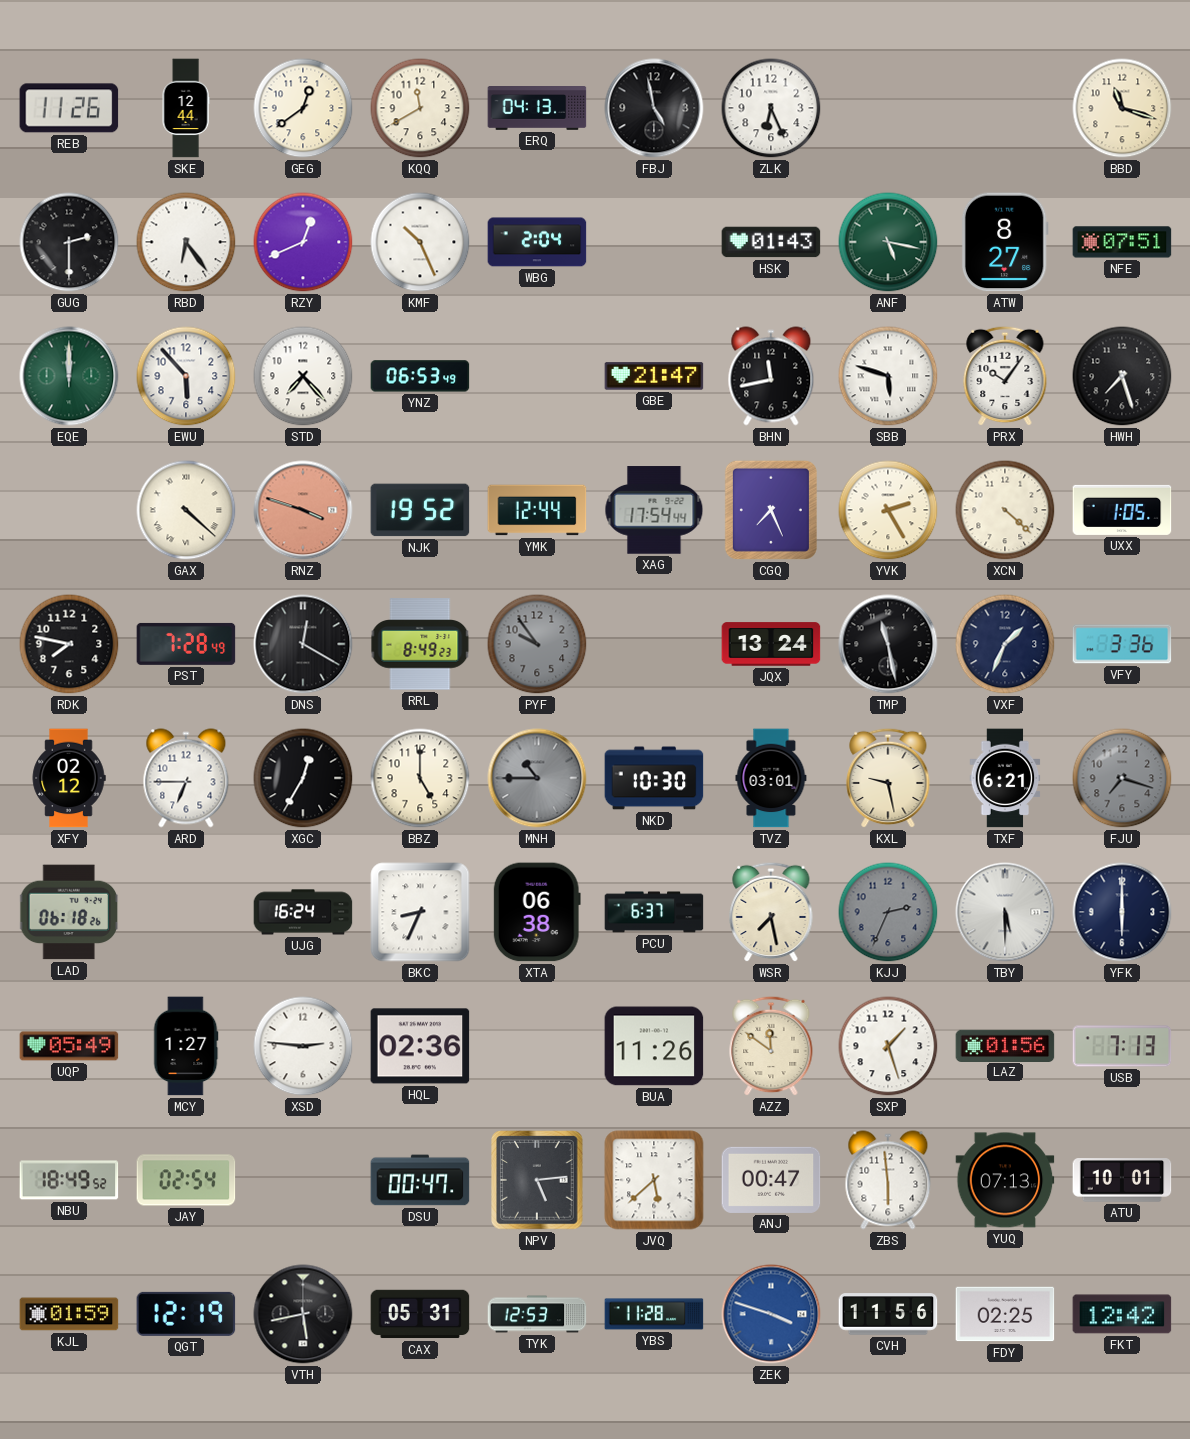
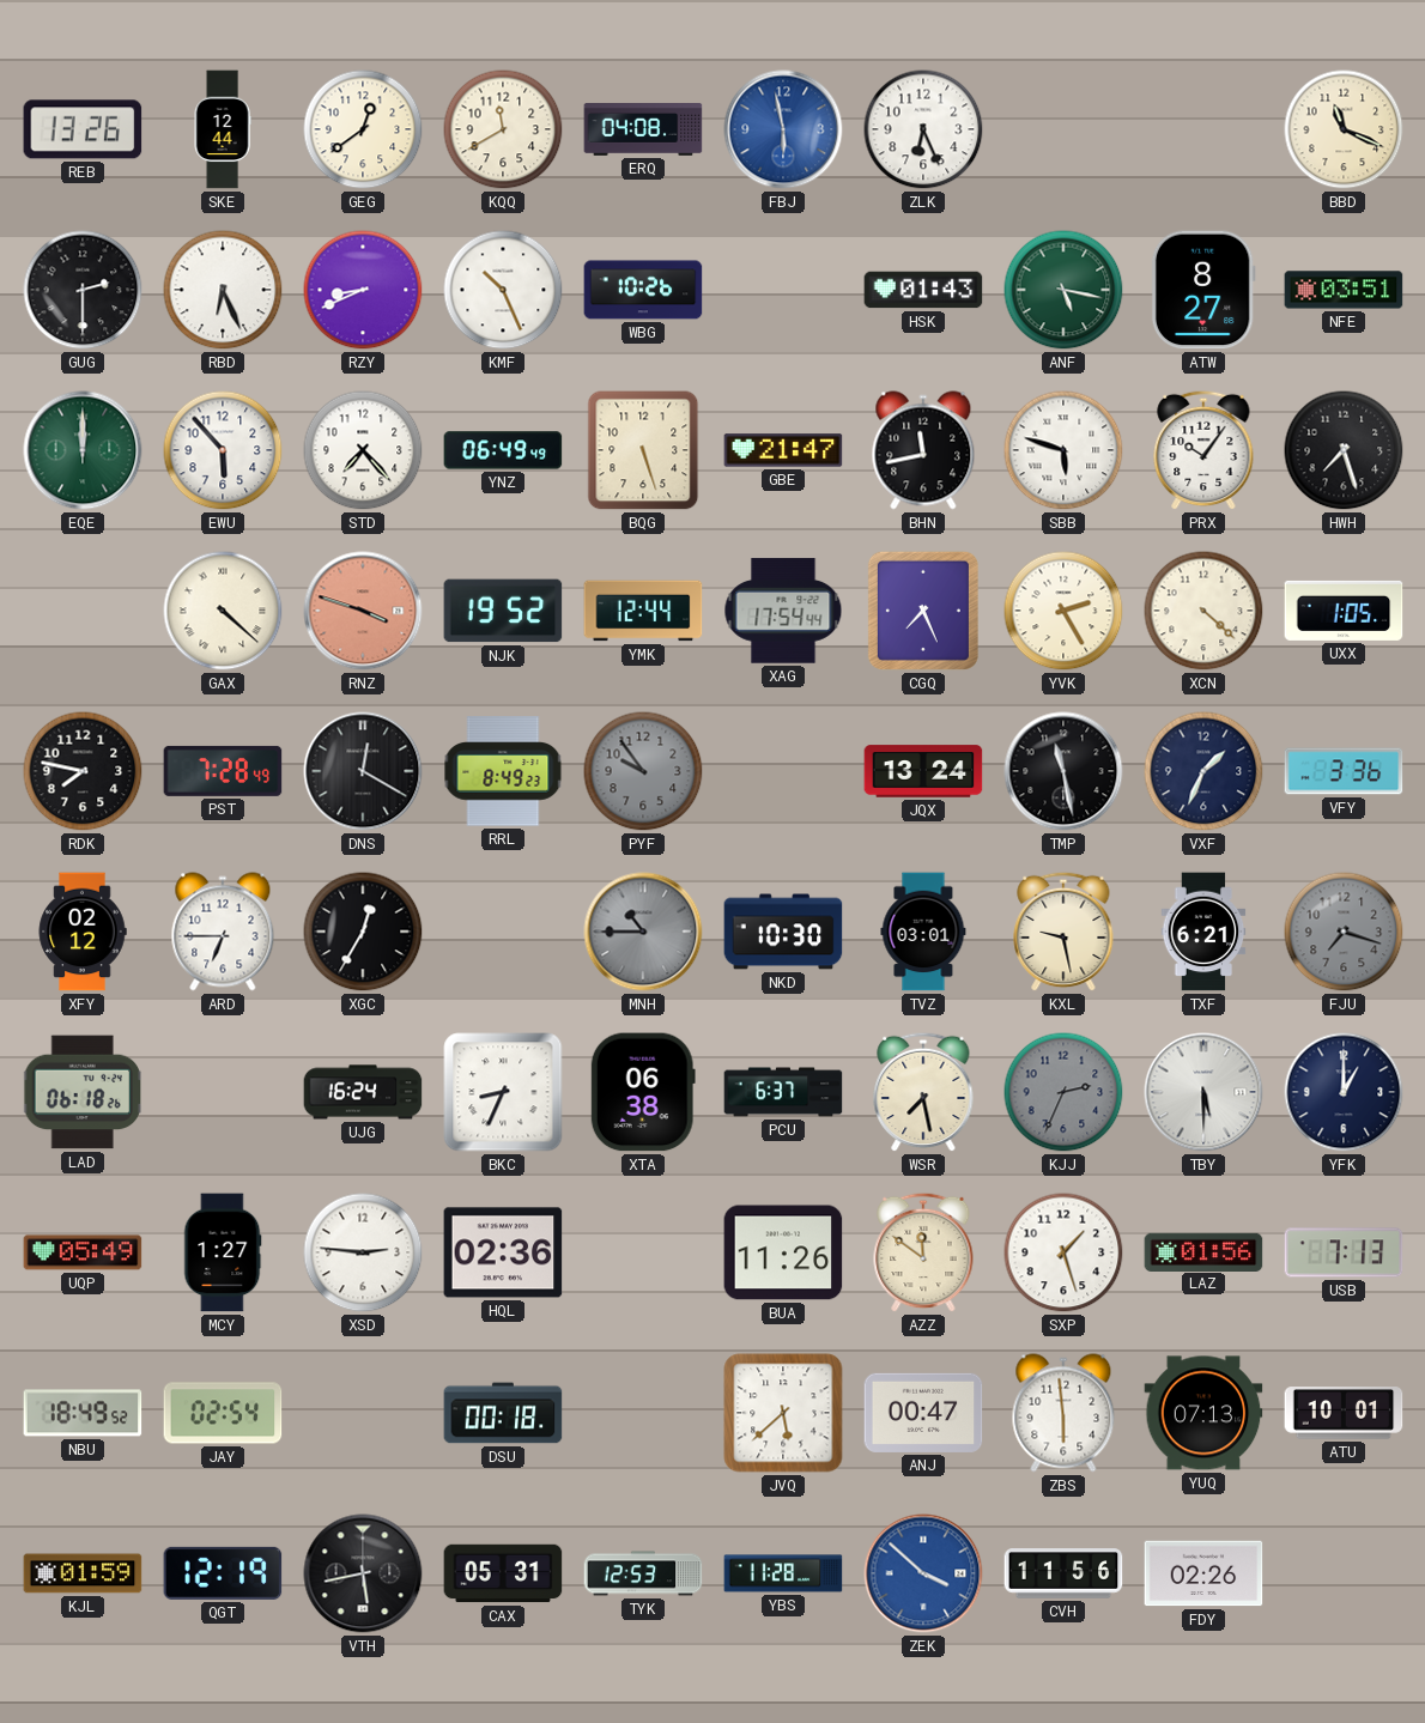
REB: 11:26 -> 13:26
ERQ: 04:13 -> 04:08
FBJ: 4:58 -> 5:58
FBJ dial: black -> blue
BBD: 11:18 -> 11:19
RBD: 6:24 -> 6:26
RZY: 12:41 -> 8:41
WBG: 2:04 -> 10:26
NFE: 07:51 -> 03:51
YNZ: 06:53 -> 06:49
BQG: none -> 5:27
BBZ: 5:00 -> none
YFK: 6:00 -> 1:00
DSU: 00:47 -> 00:18
NPV: 5:14 -> none
ZEK: 3:48 -> 3:52
FDY: 02:25 -> 02:26
FKT: 12:42 -> none
